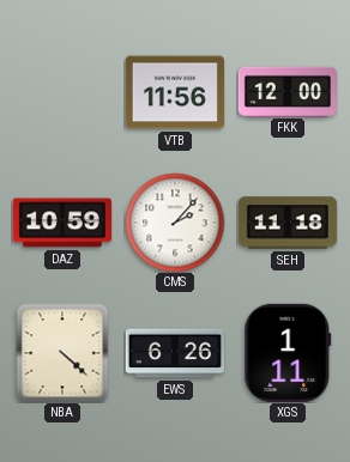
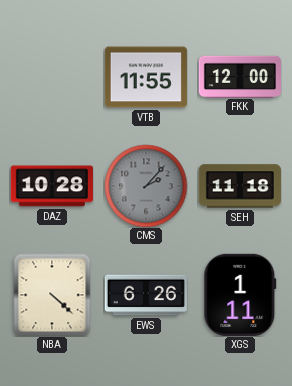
VTB: 11:56 -> 11:55
DAZ: 10:59 -> 10:28
CMS dial: white -> grey
